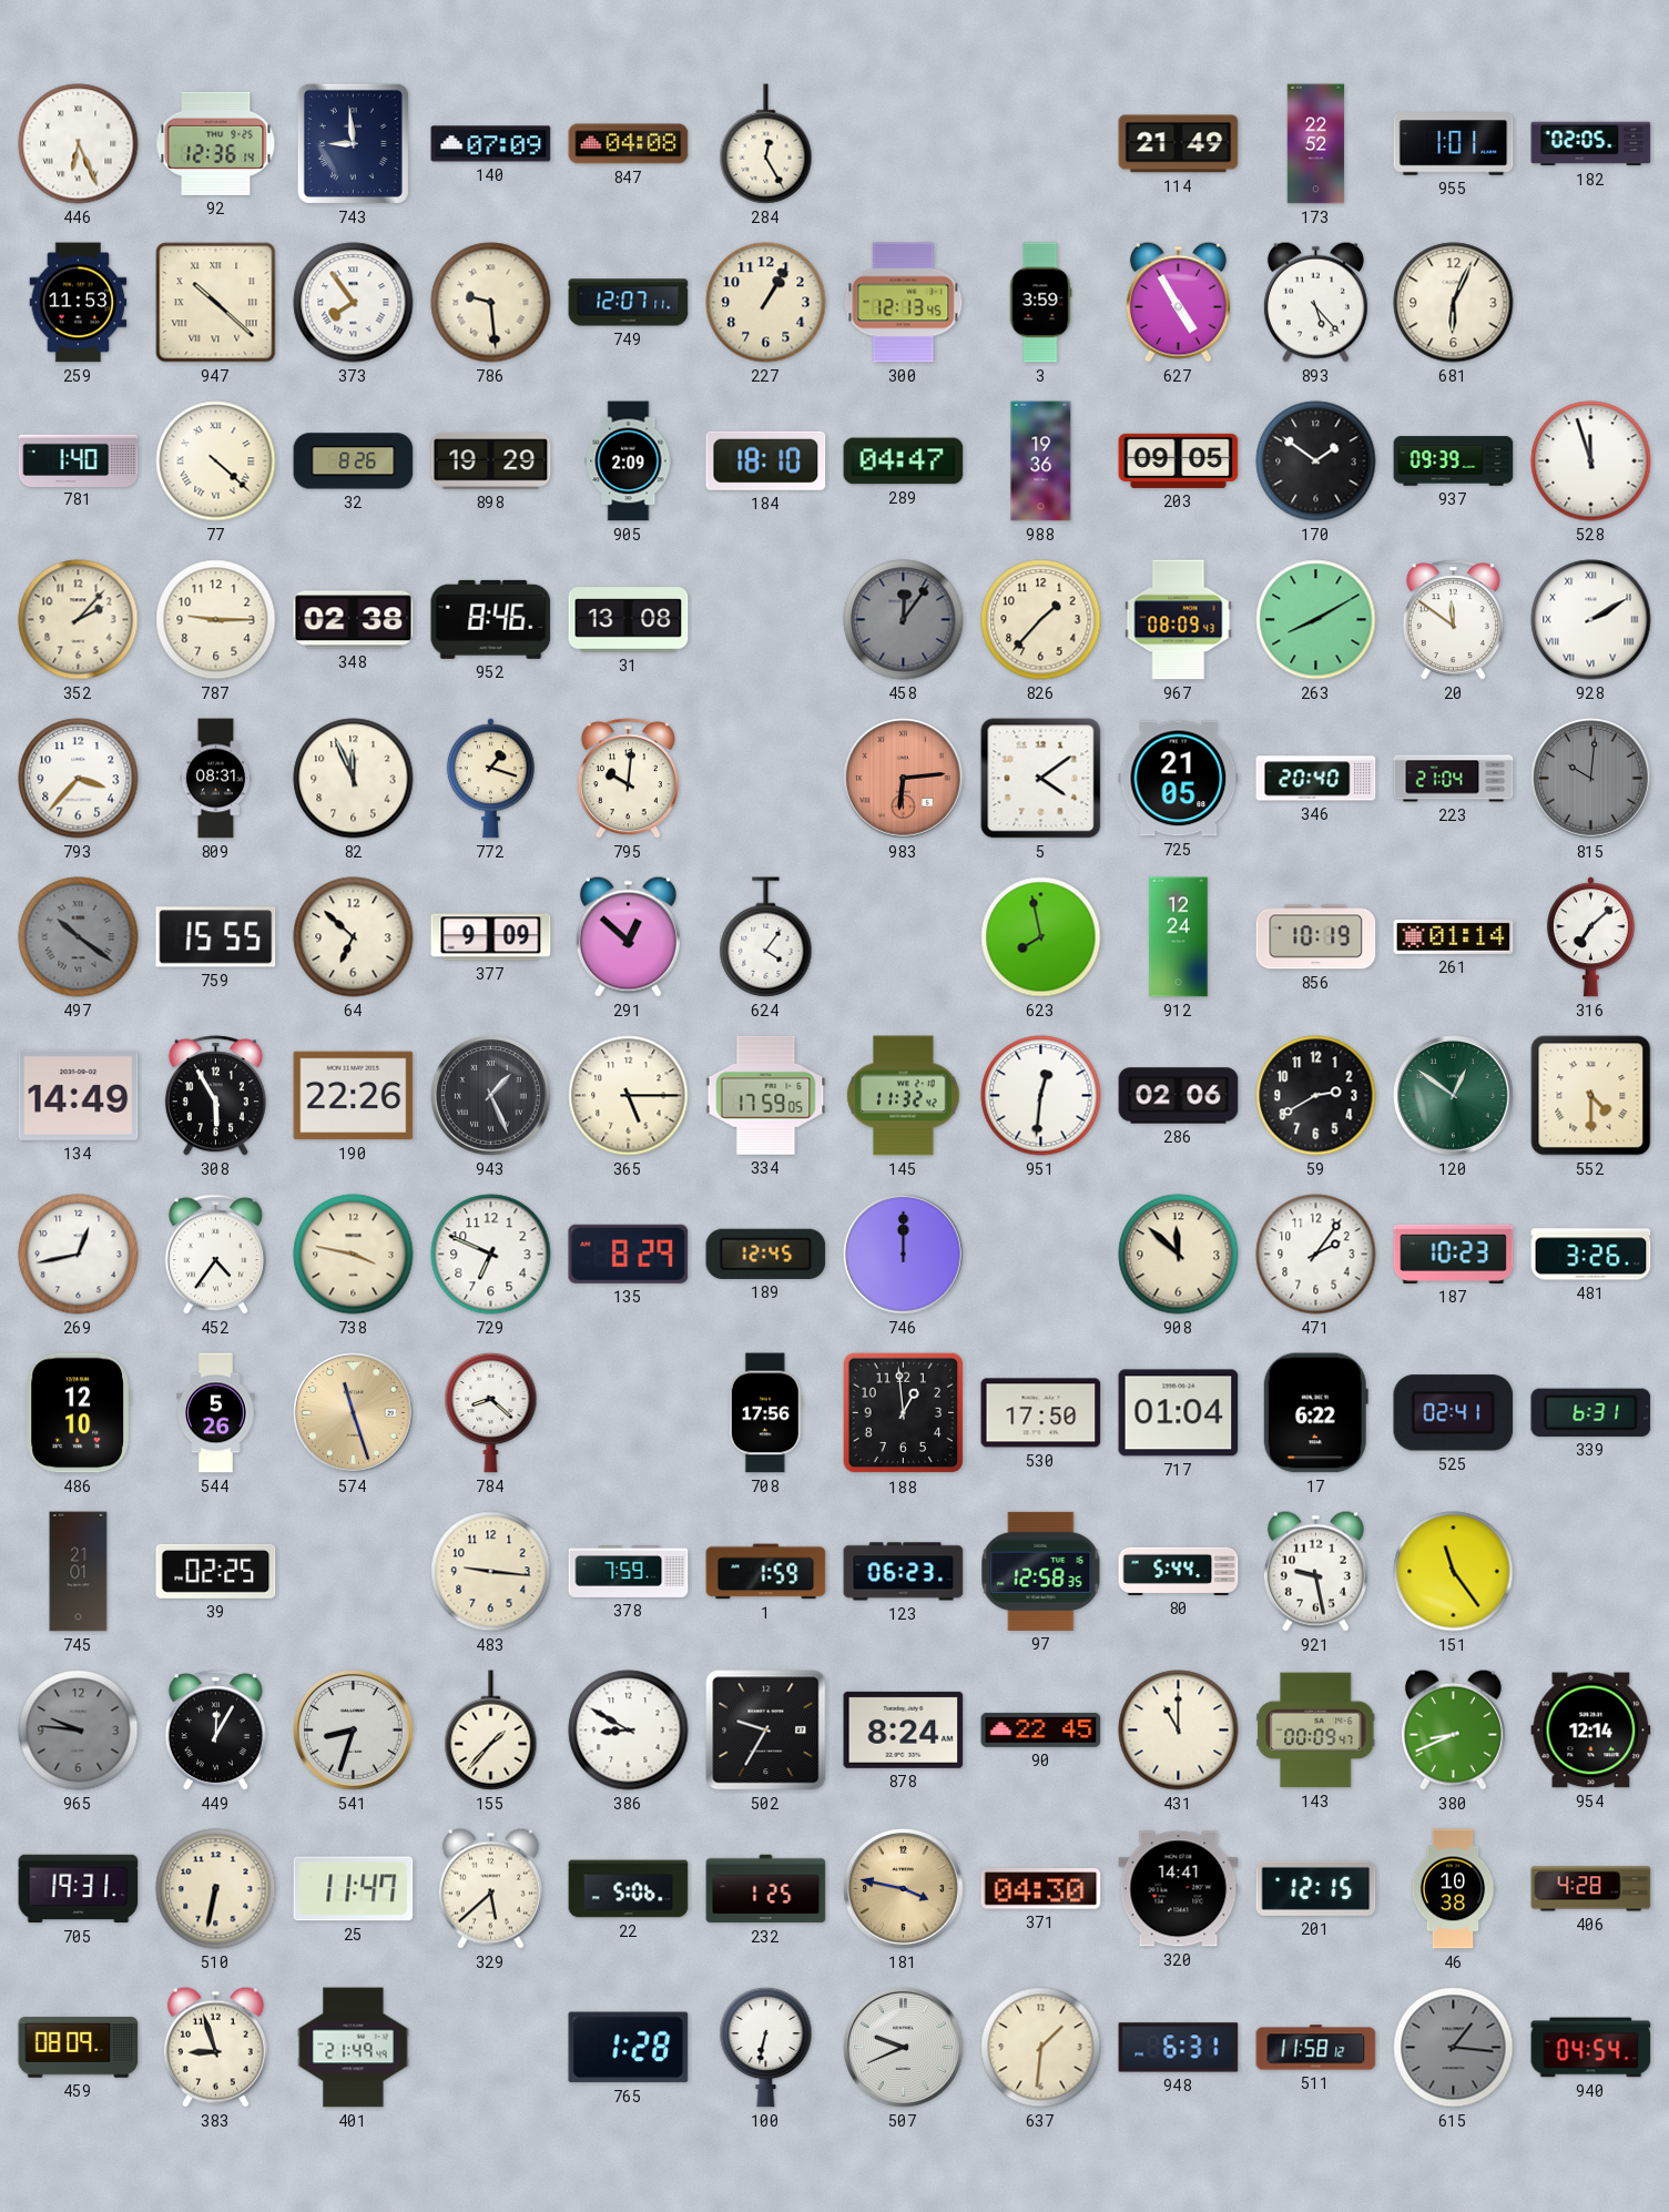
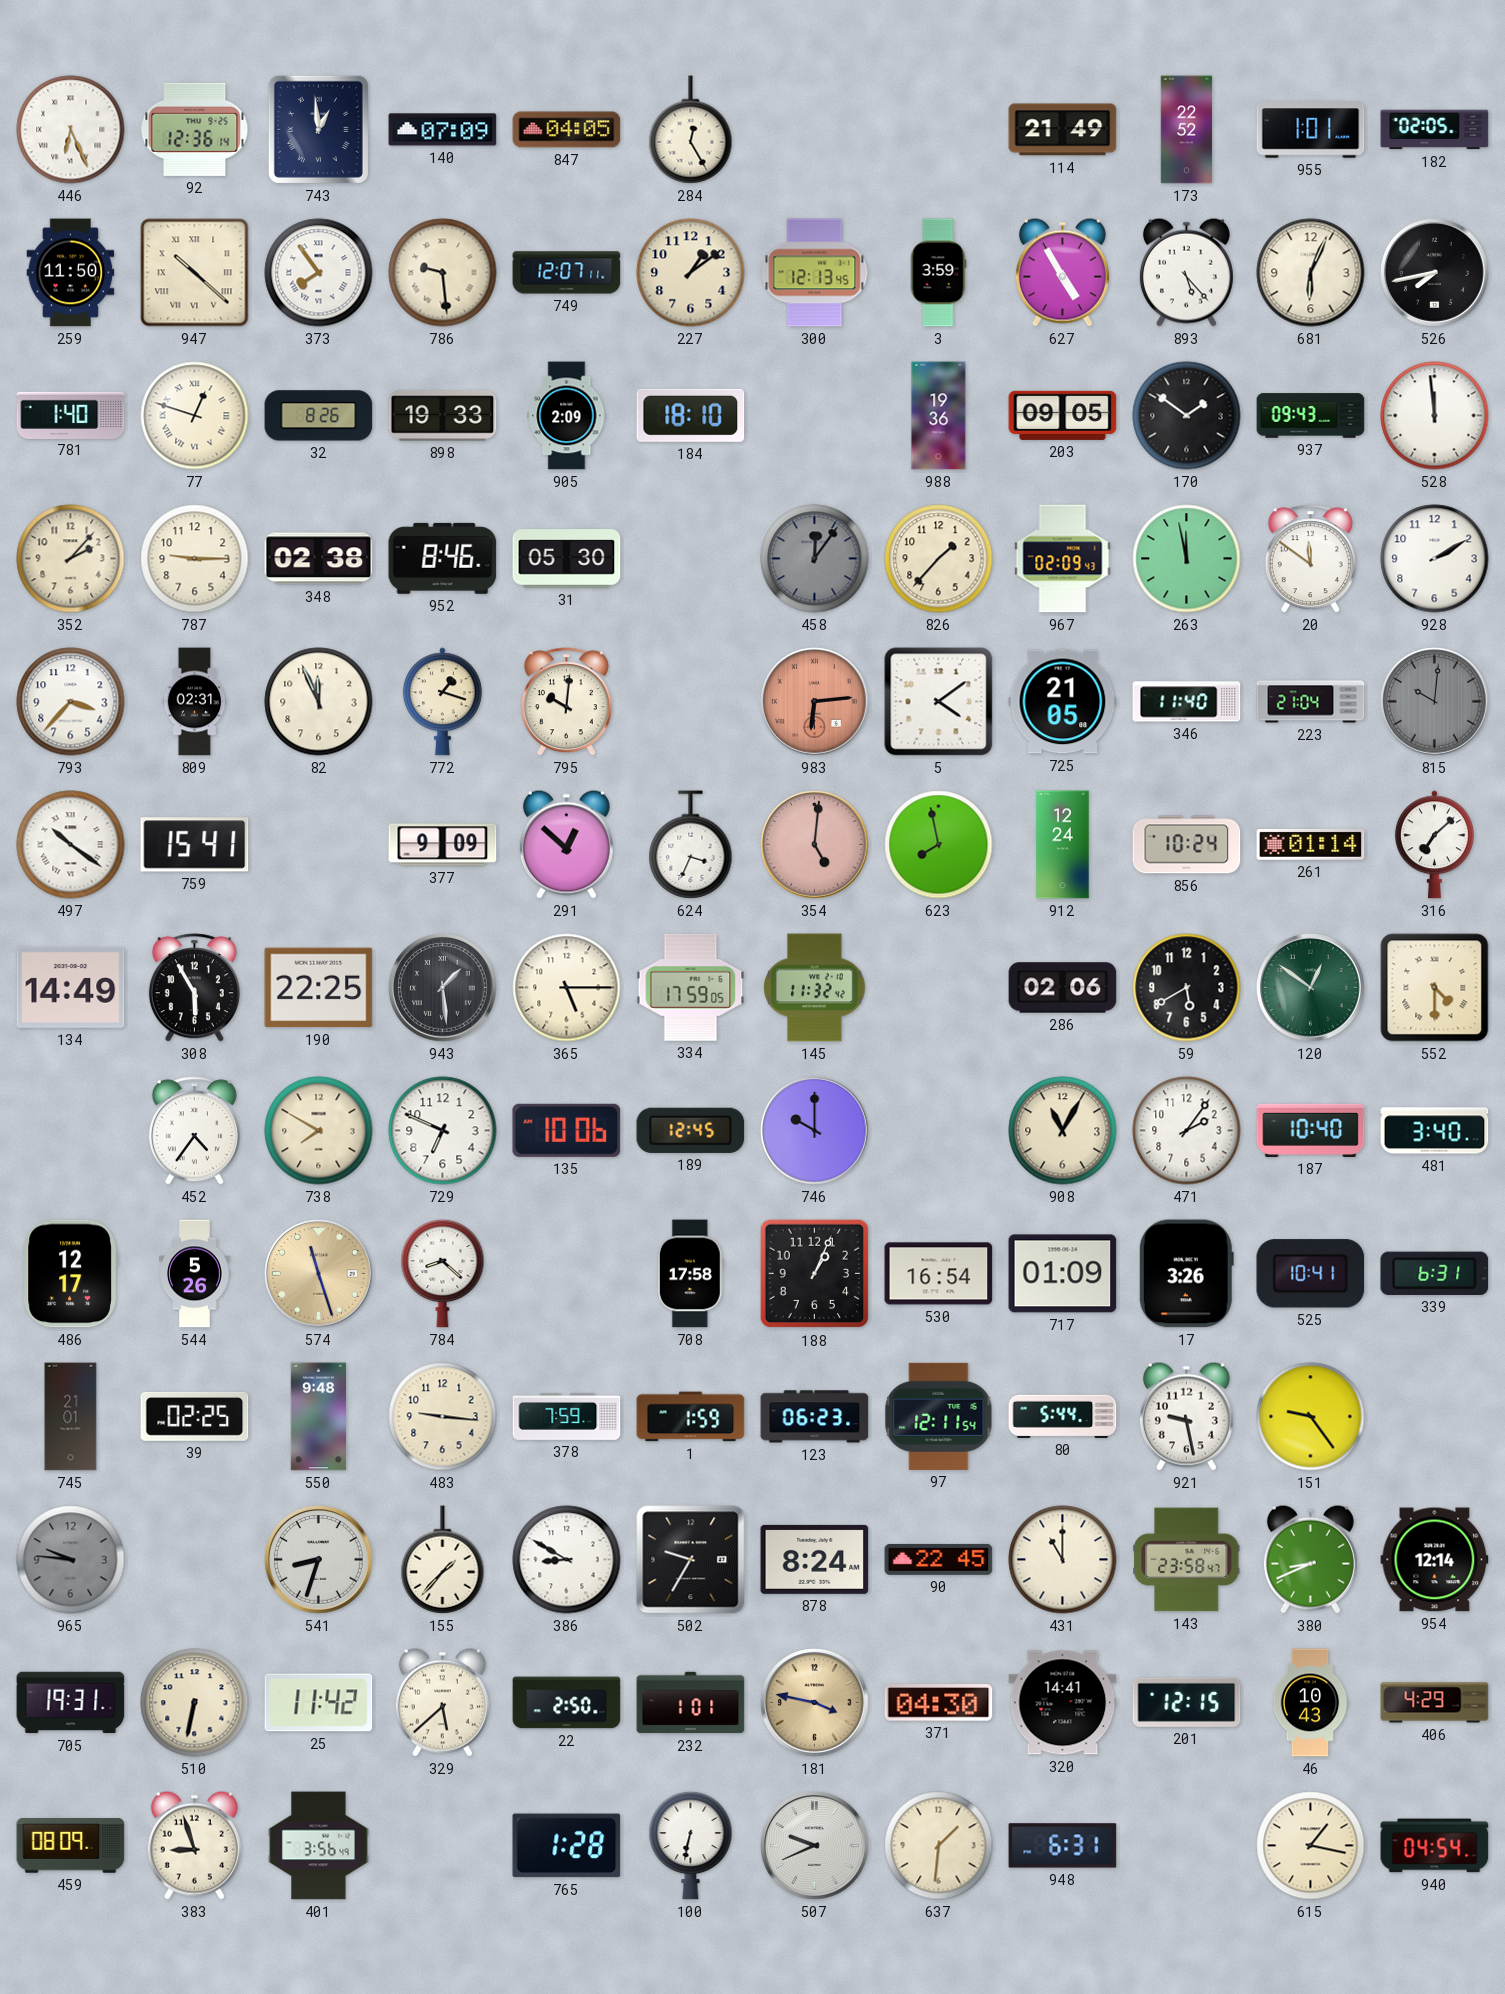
743: 8:59 -> 12:59
847: 04:08 -> 04:05
259: 11:53 -> 11:50
227: 1:05 -> 1:09
526: none -> 7:43
77: 4:22 -> 12:48
898: 19:29 -> 19:33
289: 04:47 -> none
937: 09:39 -> 09:43
528: 11:57 -> 11:59
31: 13:08 -> 05:30
967: 08:09 -> 02:09
263: 8:10 -> 11:58
928 numerals: Roman -> Arabic
809: 08:31 -> 02:31
346: 20:40 -> 11:40
497 dial: grey -> white
759: 15:55 -> 15:41
64: 6:52 -> none
624: 4:06 -> 3:34
354: none -> 5:01
856: 10:19 -> 10:24
190: 22:26 -> 22:25
943: 1:26 -> 1:29
951: 12:31 -> none
59: 2:40 -> 5:40
269: 12:43 -> none
738: 3:47 -> 7:50
135: 8:29 -> 10:06
746: 12:00 -> 10:00
908: 11:52 -> 11:05
187: 10:23 -> 10:40
481: 3:26 -> 3:40
486: 12:10 -> 12:17
708: 17:56 -> 17:58
188: 12:59 -> 1:04
530: 17:50 -> 16:54
717: 01:04 -> 01:09
17: 6:22 -> 3:26
525: 02:41 -> 10:41
550: none -> 9:48
97: 12:58 -> 12:11
151: 11:24 -> 9:24
449: 12:05 -> none
143: 00:09 -> 23:58
25: 11:47 -> 11:42
22: 5:06 -> 2:50
232: 1:25 -> 1:01
46: 10:38 -> 10:43
406: 4:28 -> 4:29
401: 21:49 -> 3:56
511: 11:58 -> none
615: 1:16 -> 1:17
615 dial: grey -> cream
